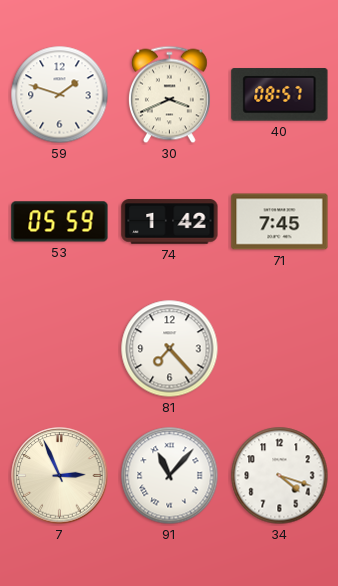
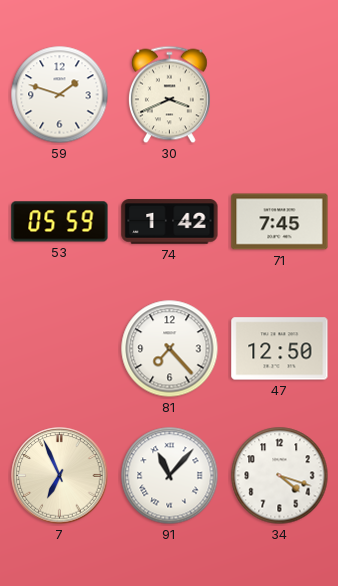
40: 08:57 -> none
47: none -> 12:50
7: 2:56 -> 6:56
